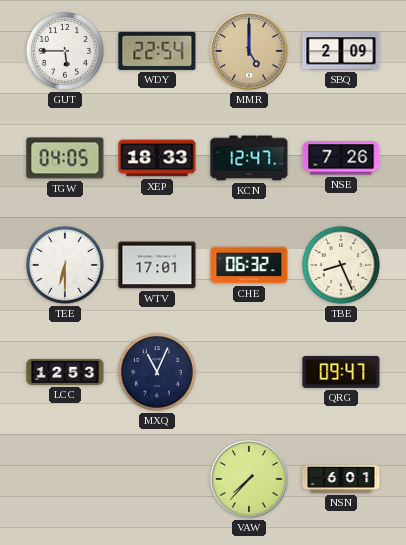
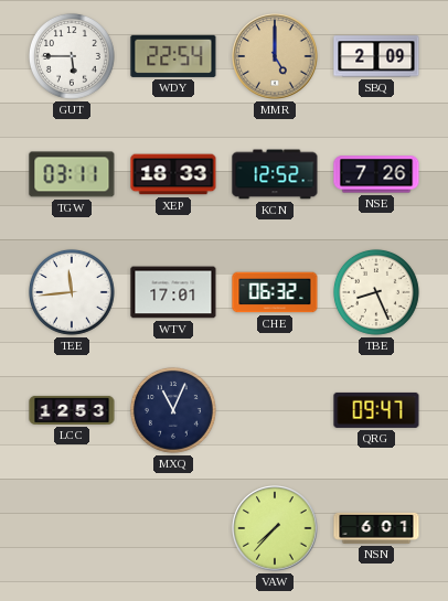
TGW: 04:05 -> 03:11
KCN: 12:47 -> 12:52
TEE: 6:30 -> 11:44
